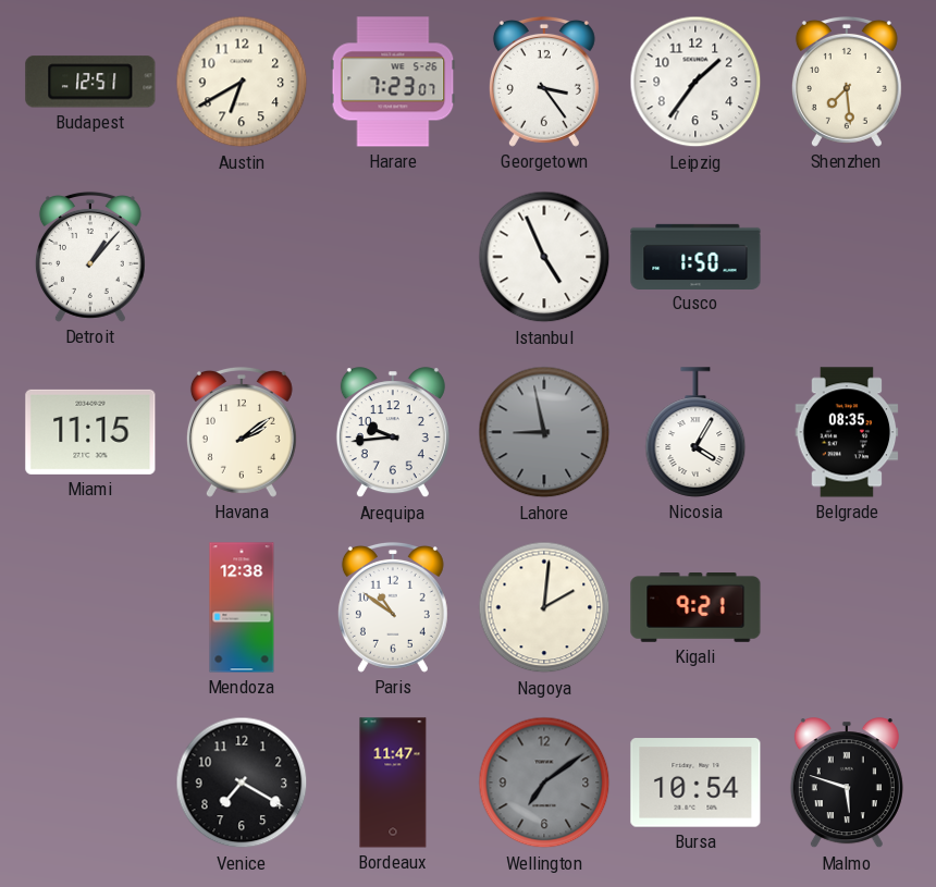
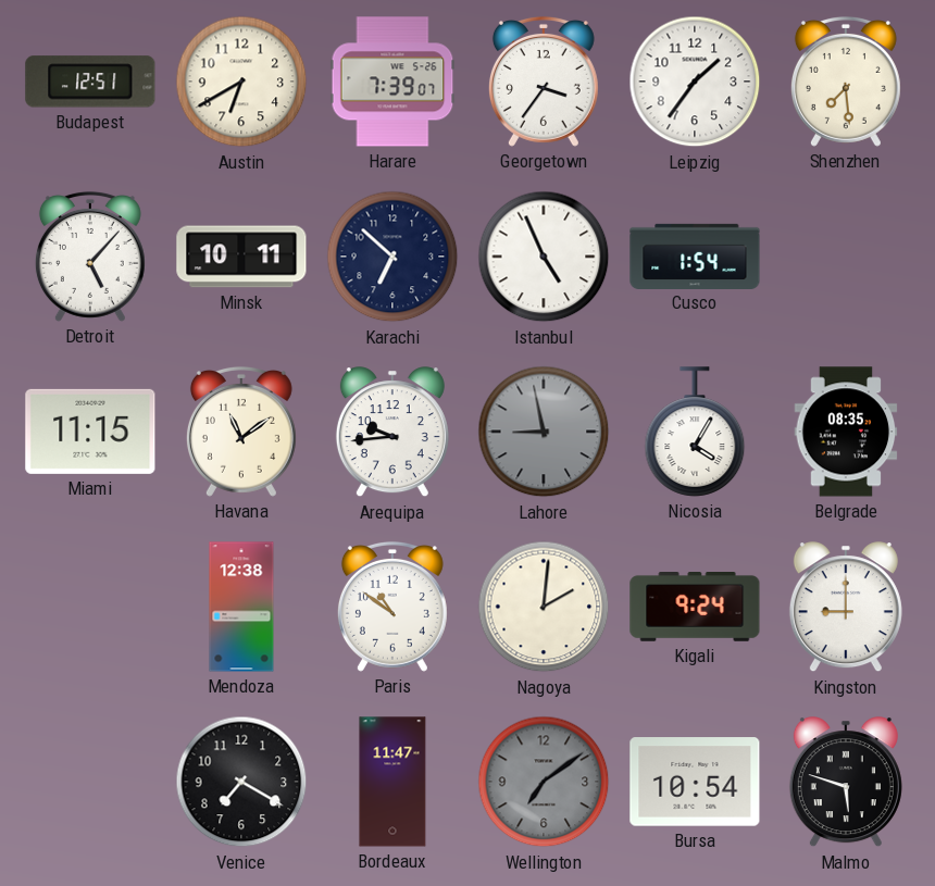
Harare: 7:23 -> 7:39
Georgetown: 3:24 -> 3:36
Detroit: 1:07 -> 5:07
Minsk: none -> 10:11
Karachi: none -> 6:52
Cusco: 1:50 -> 1:54
Havana: 2:09 -> 11:09
Kigali: 9:21 -> 9:24
Kingston: none -> 9:00
